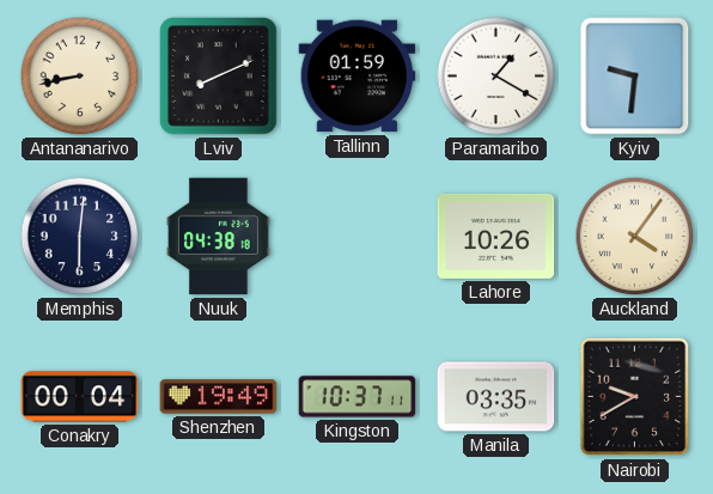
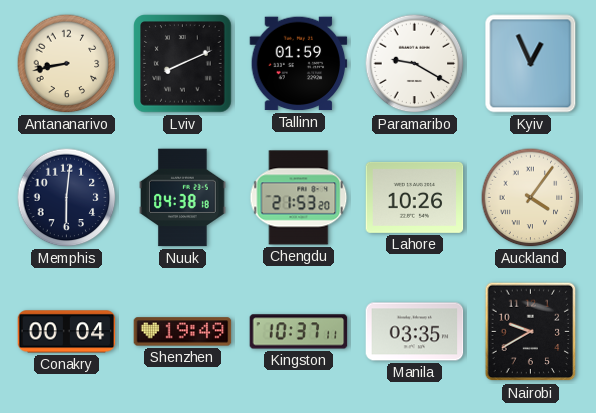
Paramaribo: 1:20 -> 9:20
Kyiv: 9:31 -> 12:56
Chengdu: none -> 21:53
